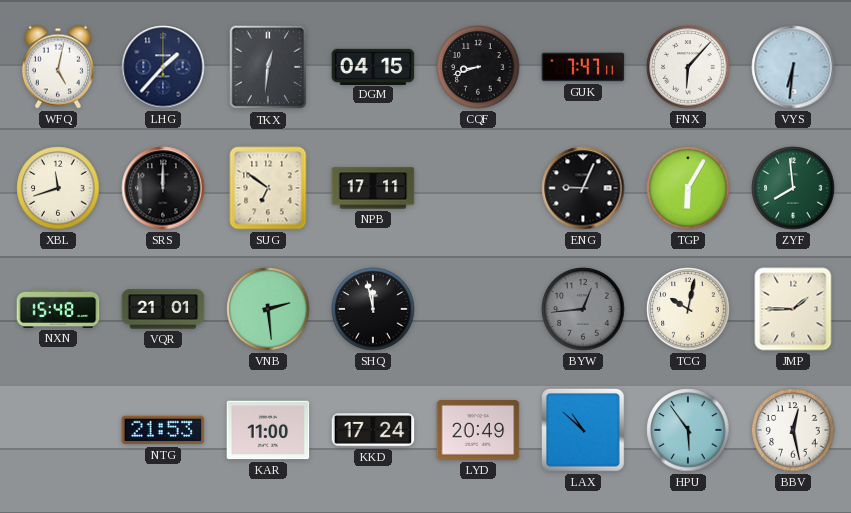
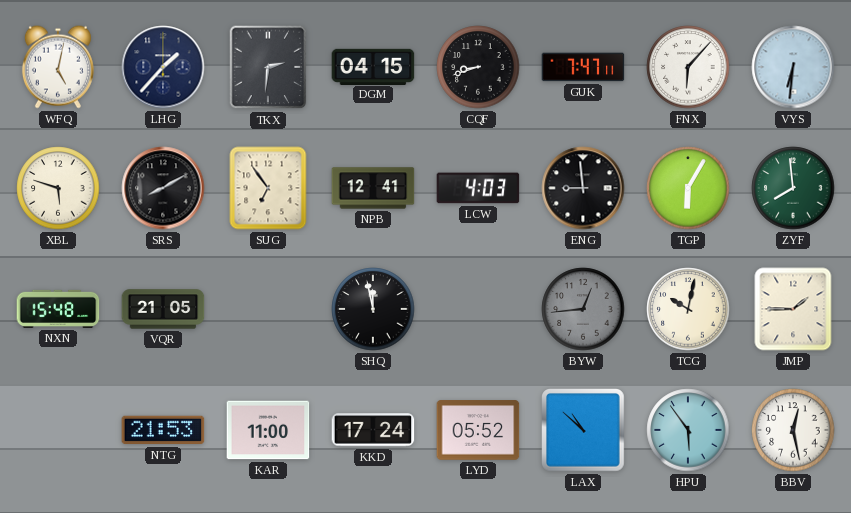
TKX: 12:31 -> 2:31
XBL: 11:42 -> 5:48
SRS: 12:00 -> 8:10
SUG: 6:51 -> 6:54
NPB: 17:11 -> 12:41
LCW: none -> 4:03
ENG: 9:04 -> 8:59
VQR: 21:01 -> 21:05
VNB: 2:29 -> none
LYD: 20:49 -> 05:52
